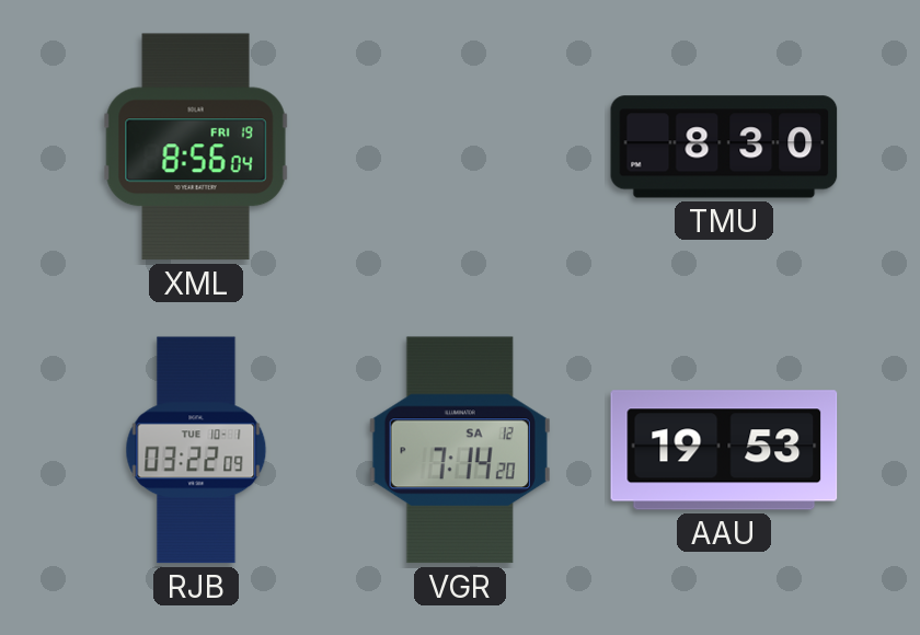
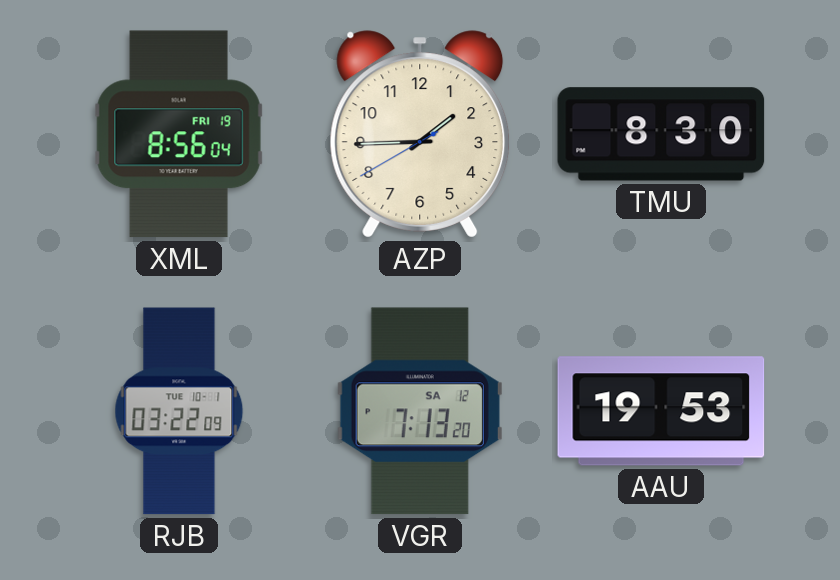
AZP: none -> 1:44
VGR: 7:14 -> 7:13
